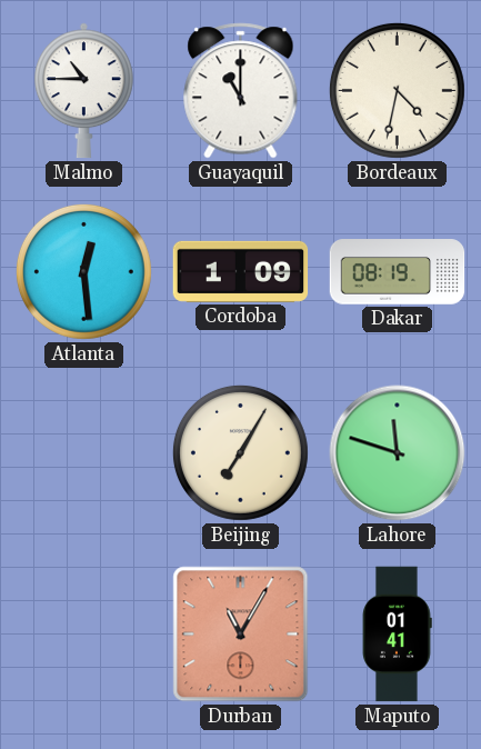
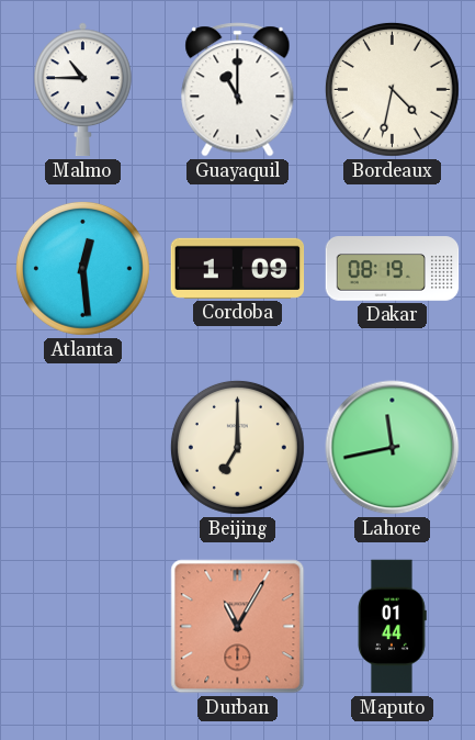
Beijing: 7:05 -> 7:00
Lahore: 11:48 -> 11:43
Maputo: 01:41 -> 01:44
